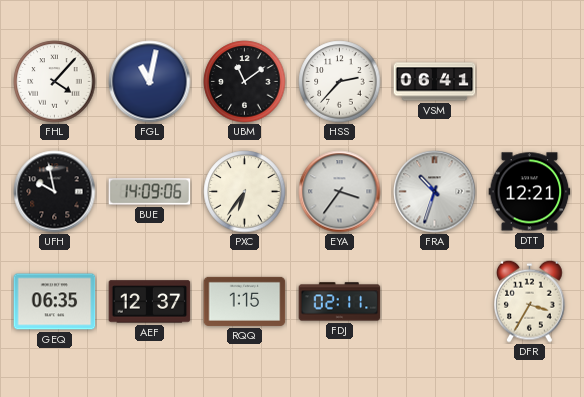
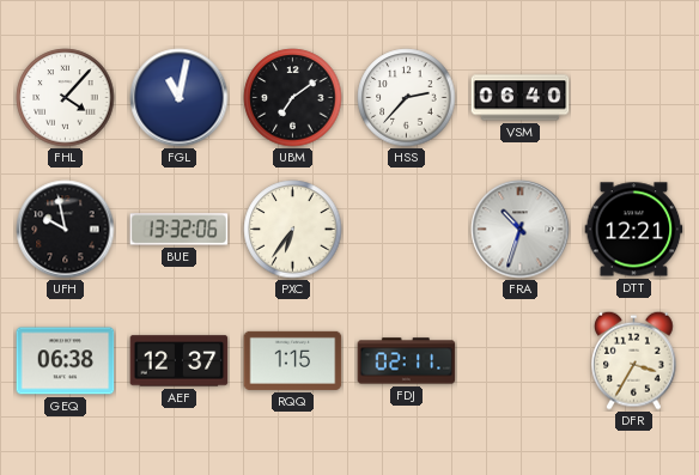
UBM: 11:09 -> 7:09
VSM: 06:41 -> 06:40
BUE: 14:09 -> 13:32
EYA: 3:36 -> none
GEQ: 06:35 -> 06:38
